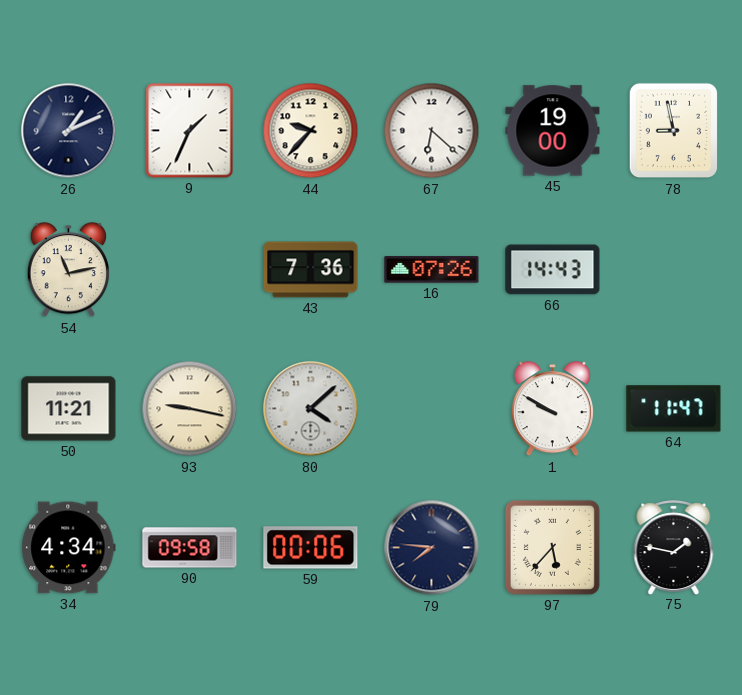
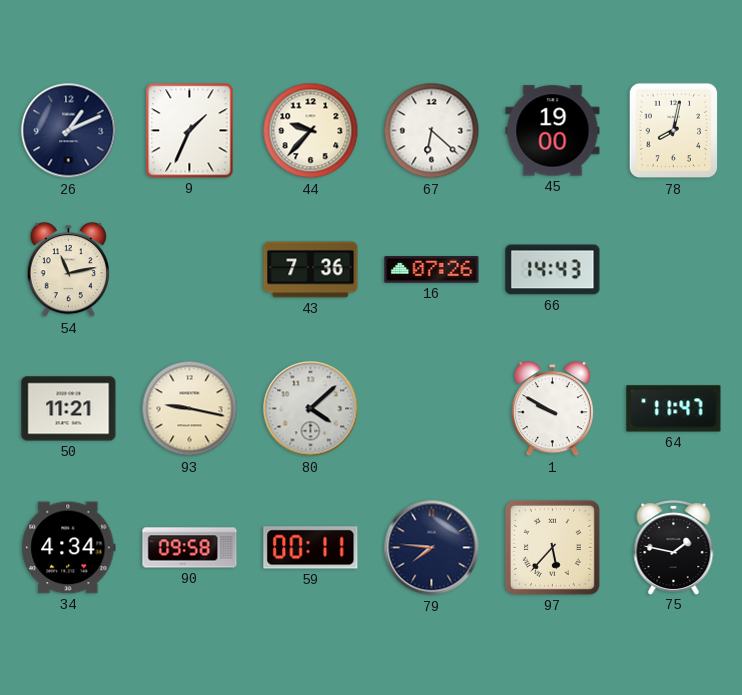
78: 8:58 -> 8:02
59: 00:06 -> 00:11
